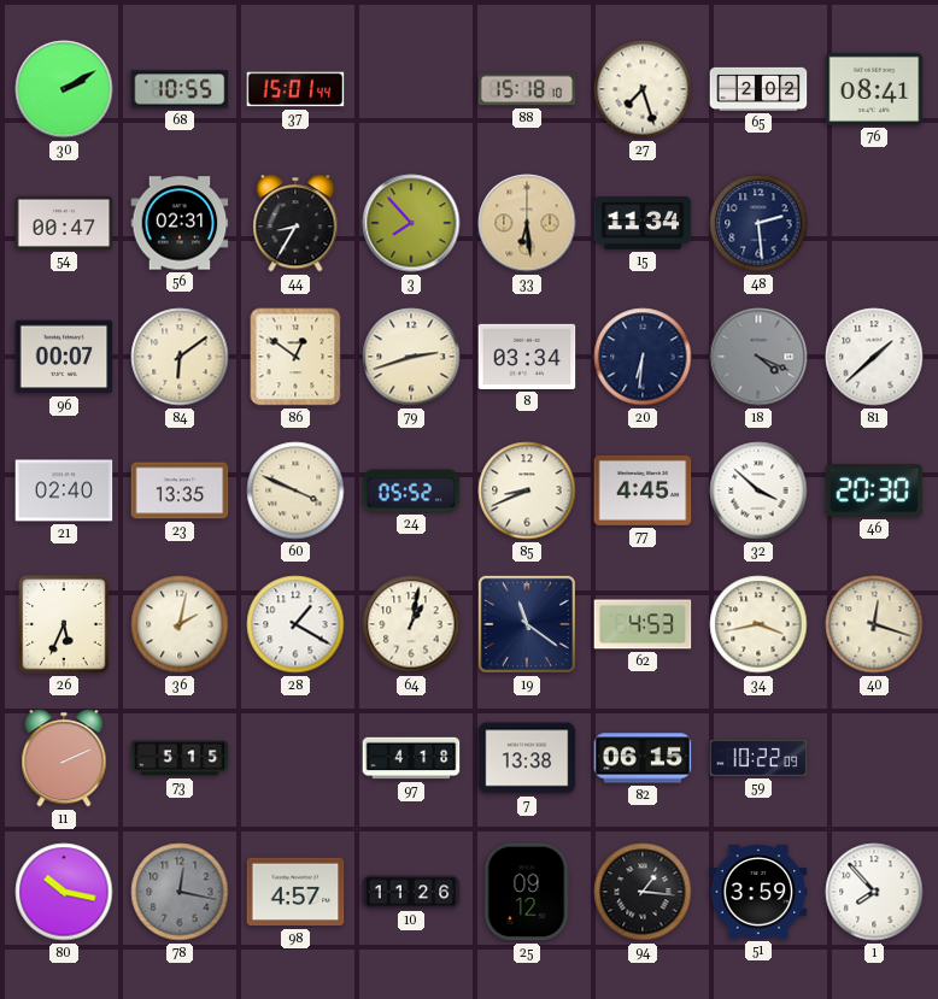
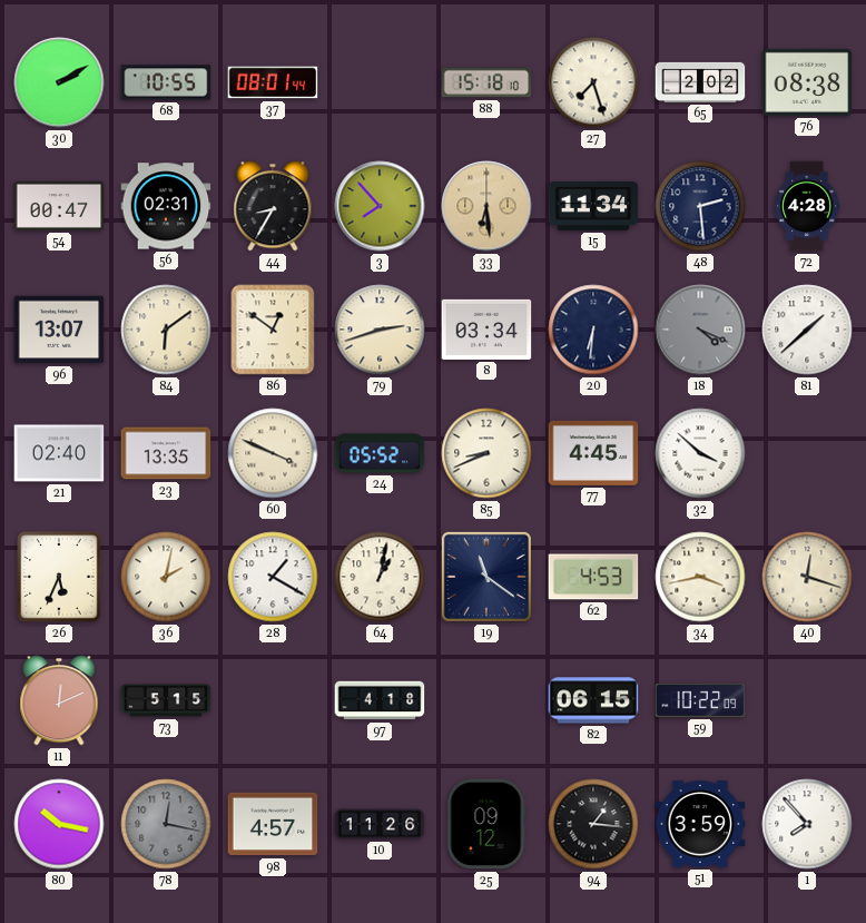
37: 15:01 -> 08:01
76: 08:41 -> 08:38
72: none -> 4:28
96: 00:07 -> 13:07
46: 20:30 -> none
11: 2:11 -> 12:11
7: 13:38 -> none
